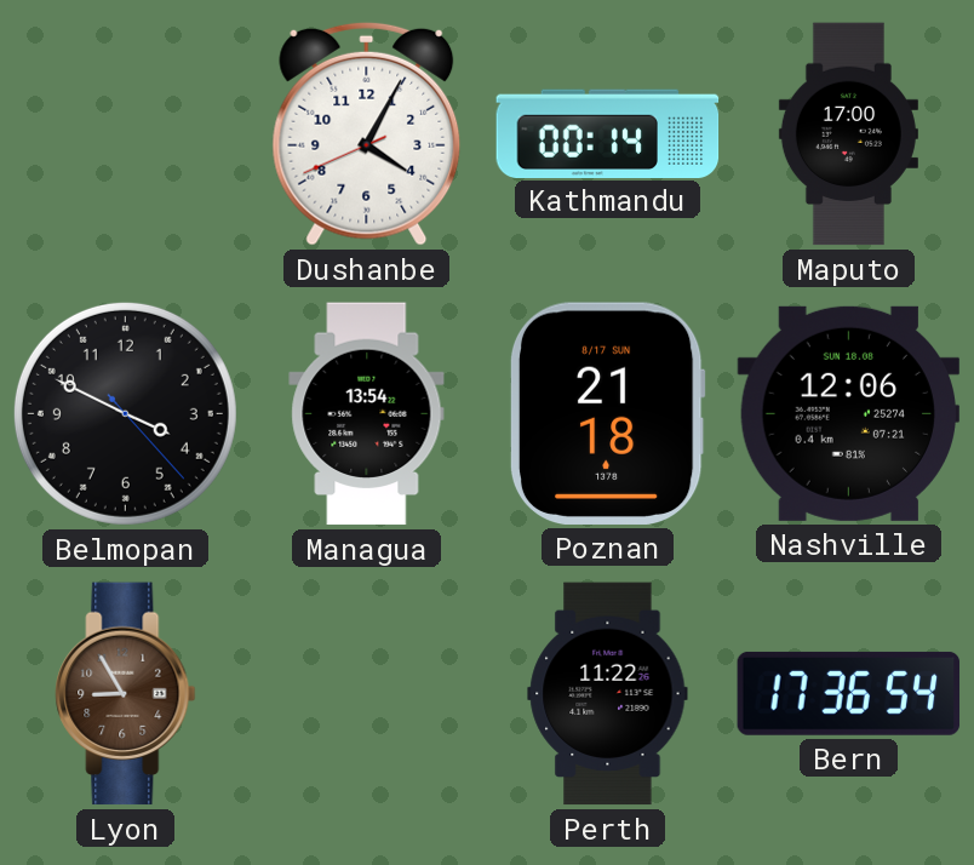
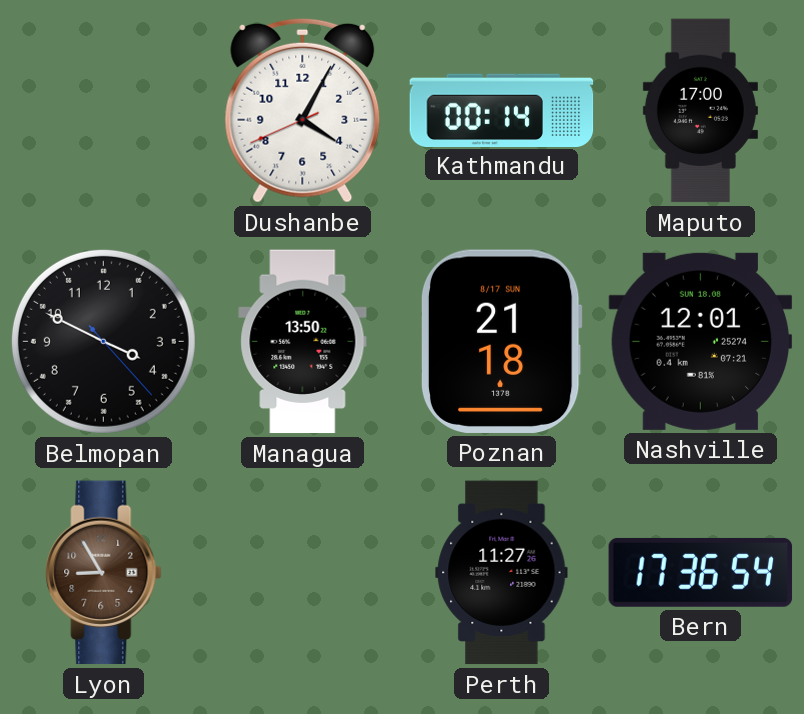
Managua: 13:54 -> 13:50
Nashville: 12:06 -> 12:01
Perth: 11:22 -> 11:27
